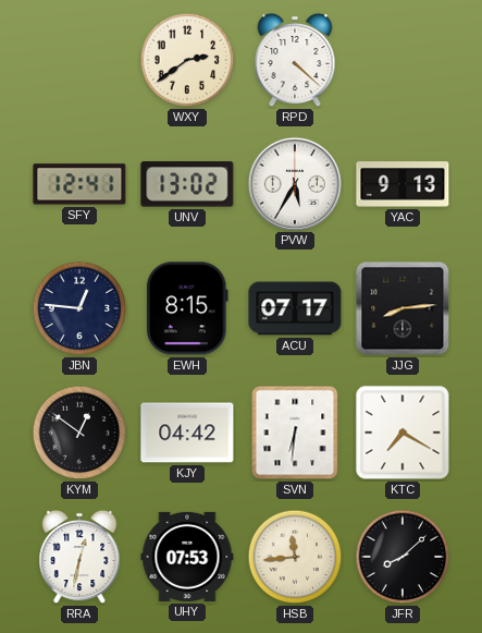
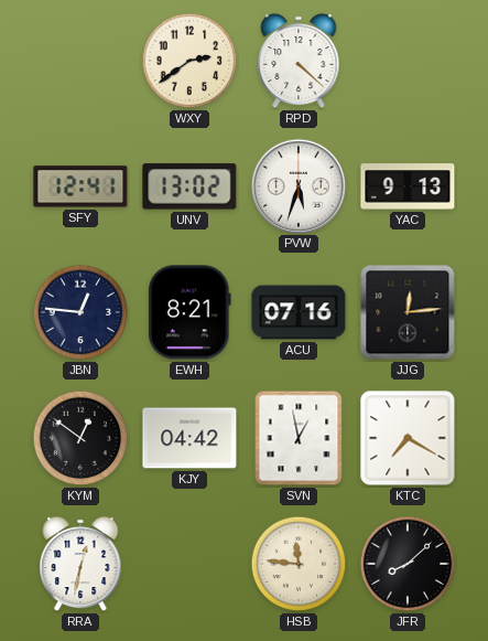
PVW: 5:35 -> 5:33
EWH: 8:15 -> 8:21
ACU: 07:17 -> 07:16
JJG: 8:14 -> 12:14
SVN: 6:31 -> 12:58
UHY: 07:53 -> none
HSB: 11:44 -> 11:46
